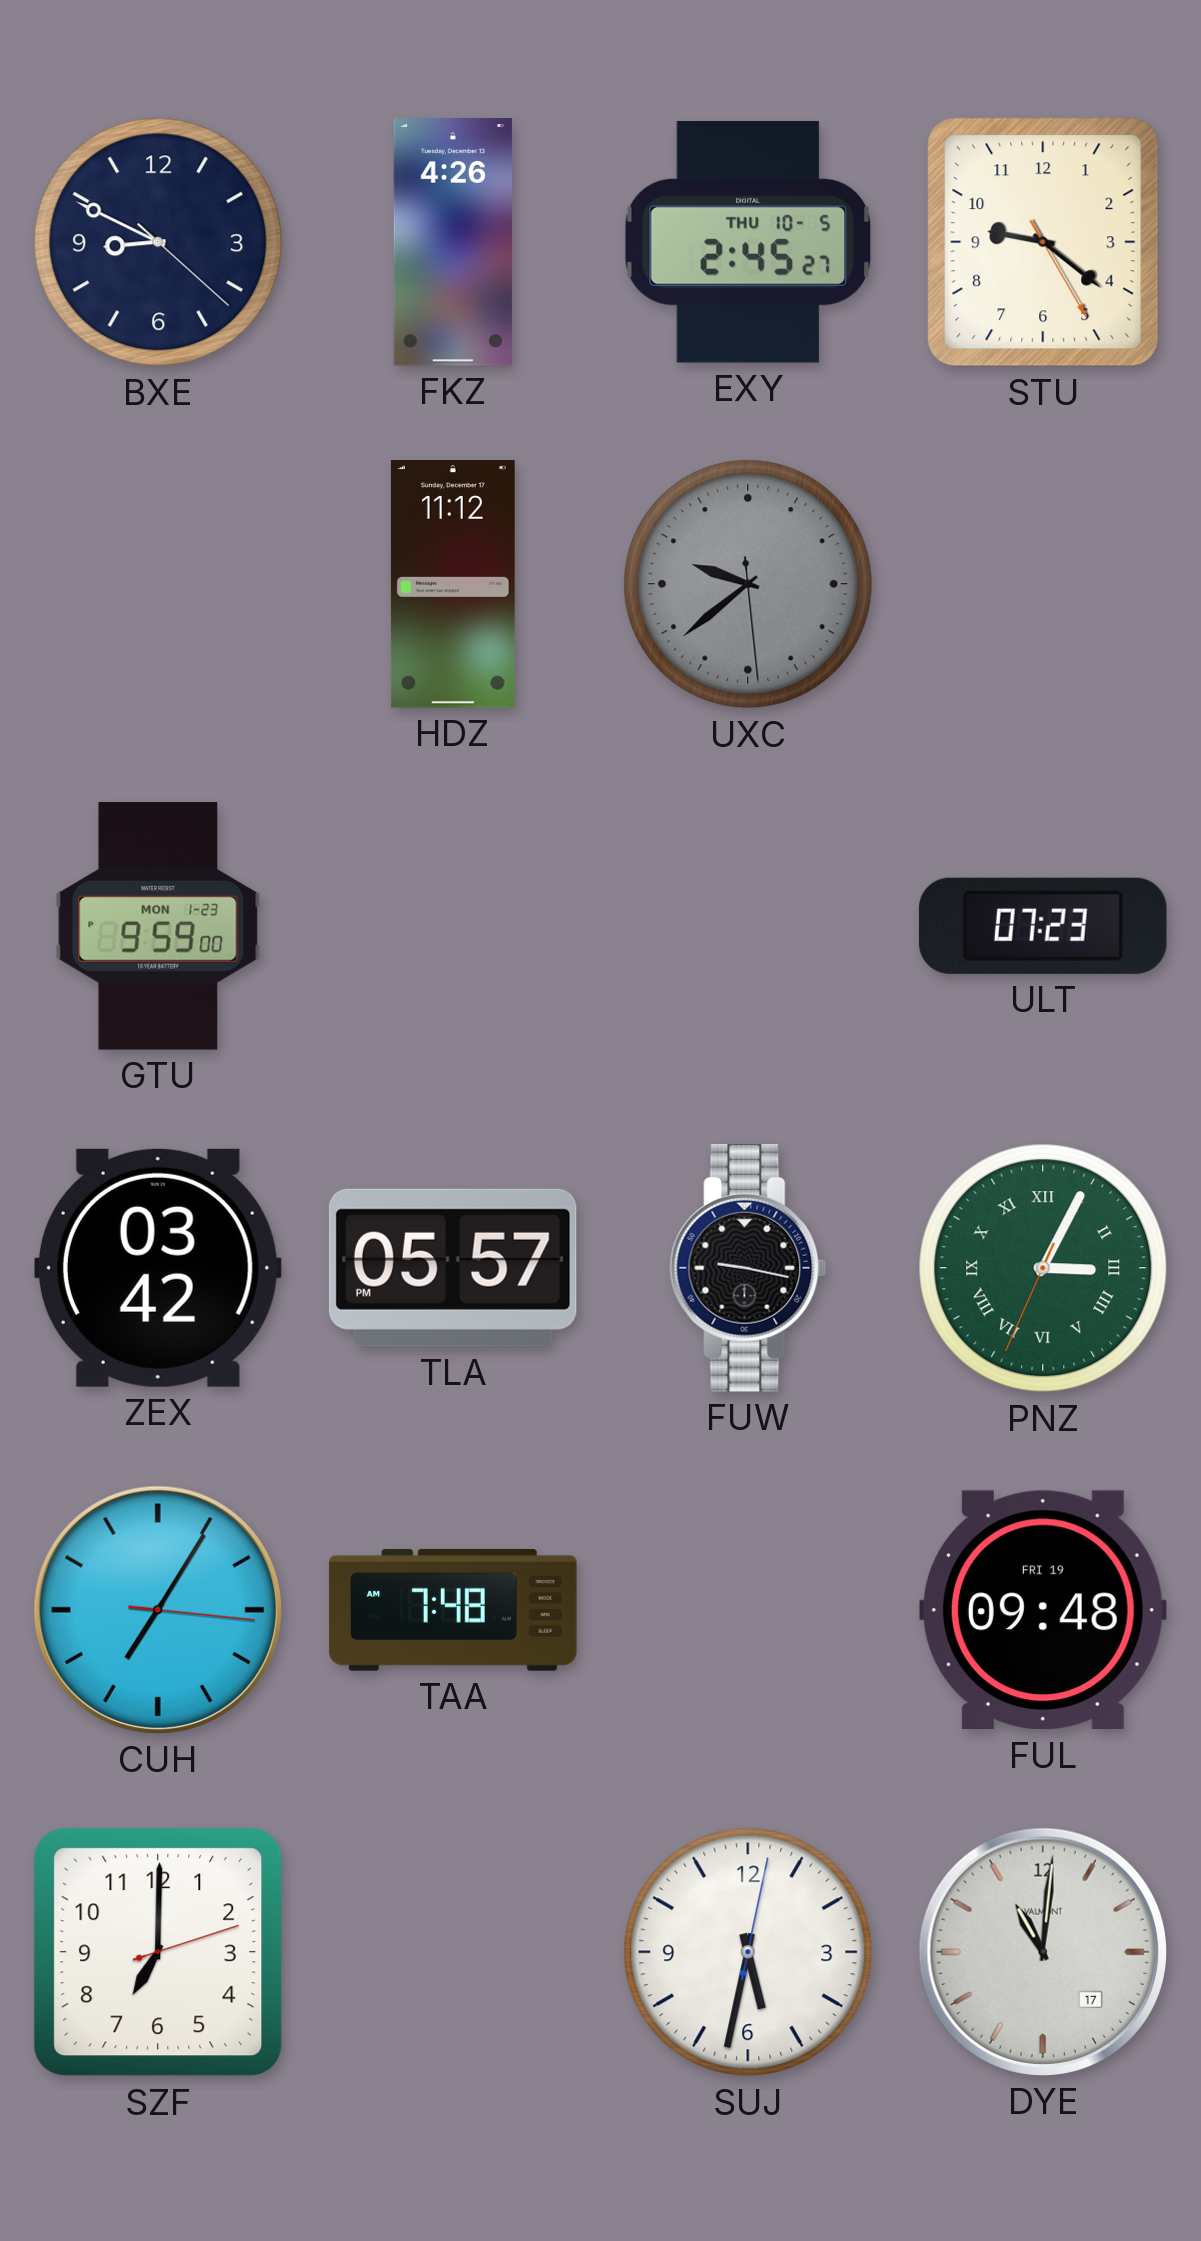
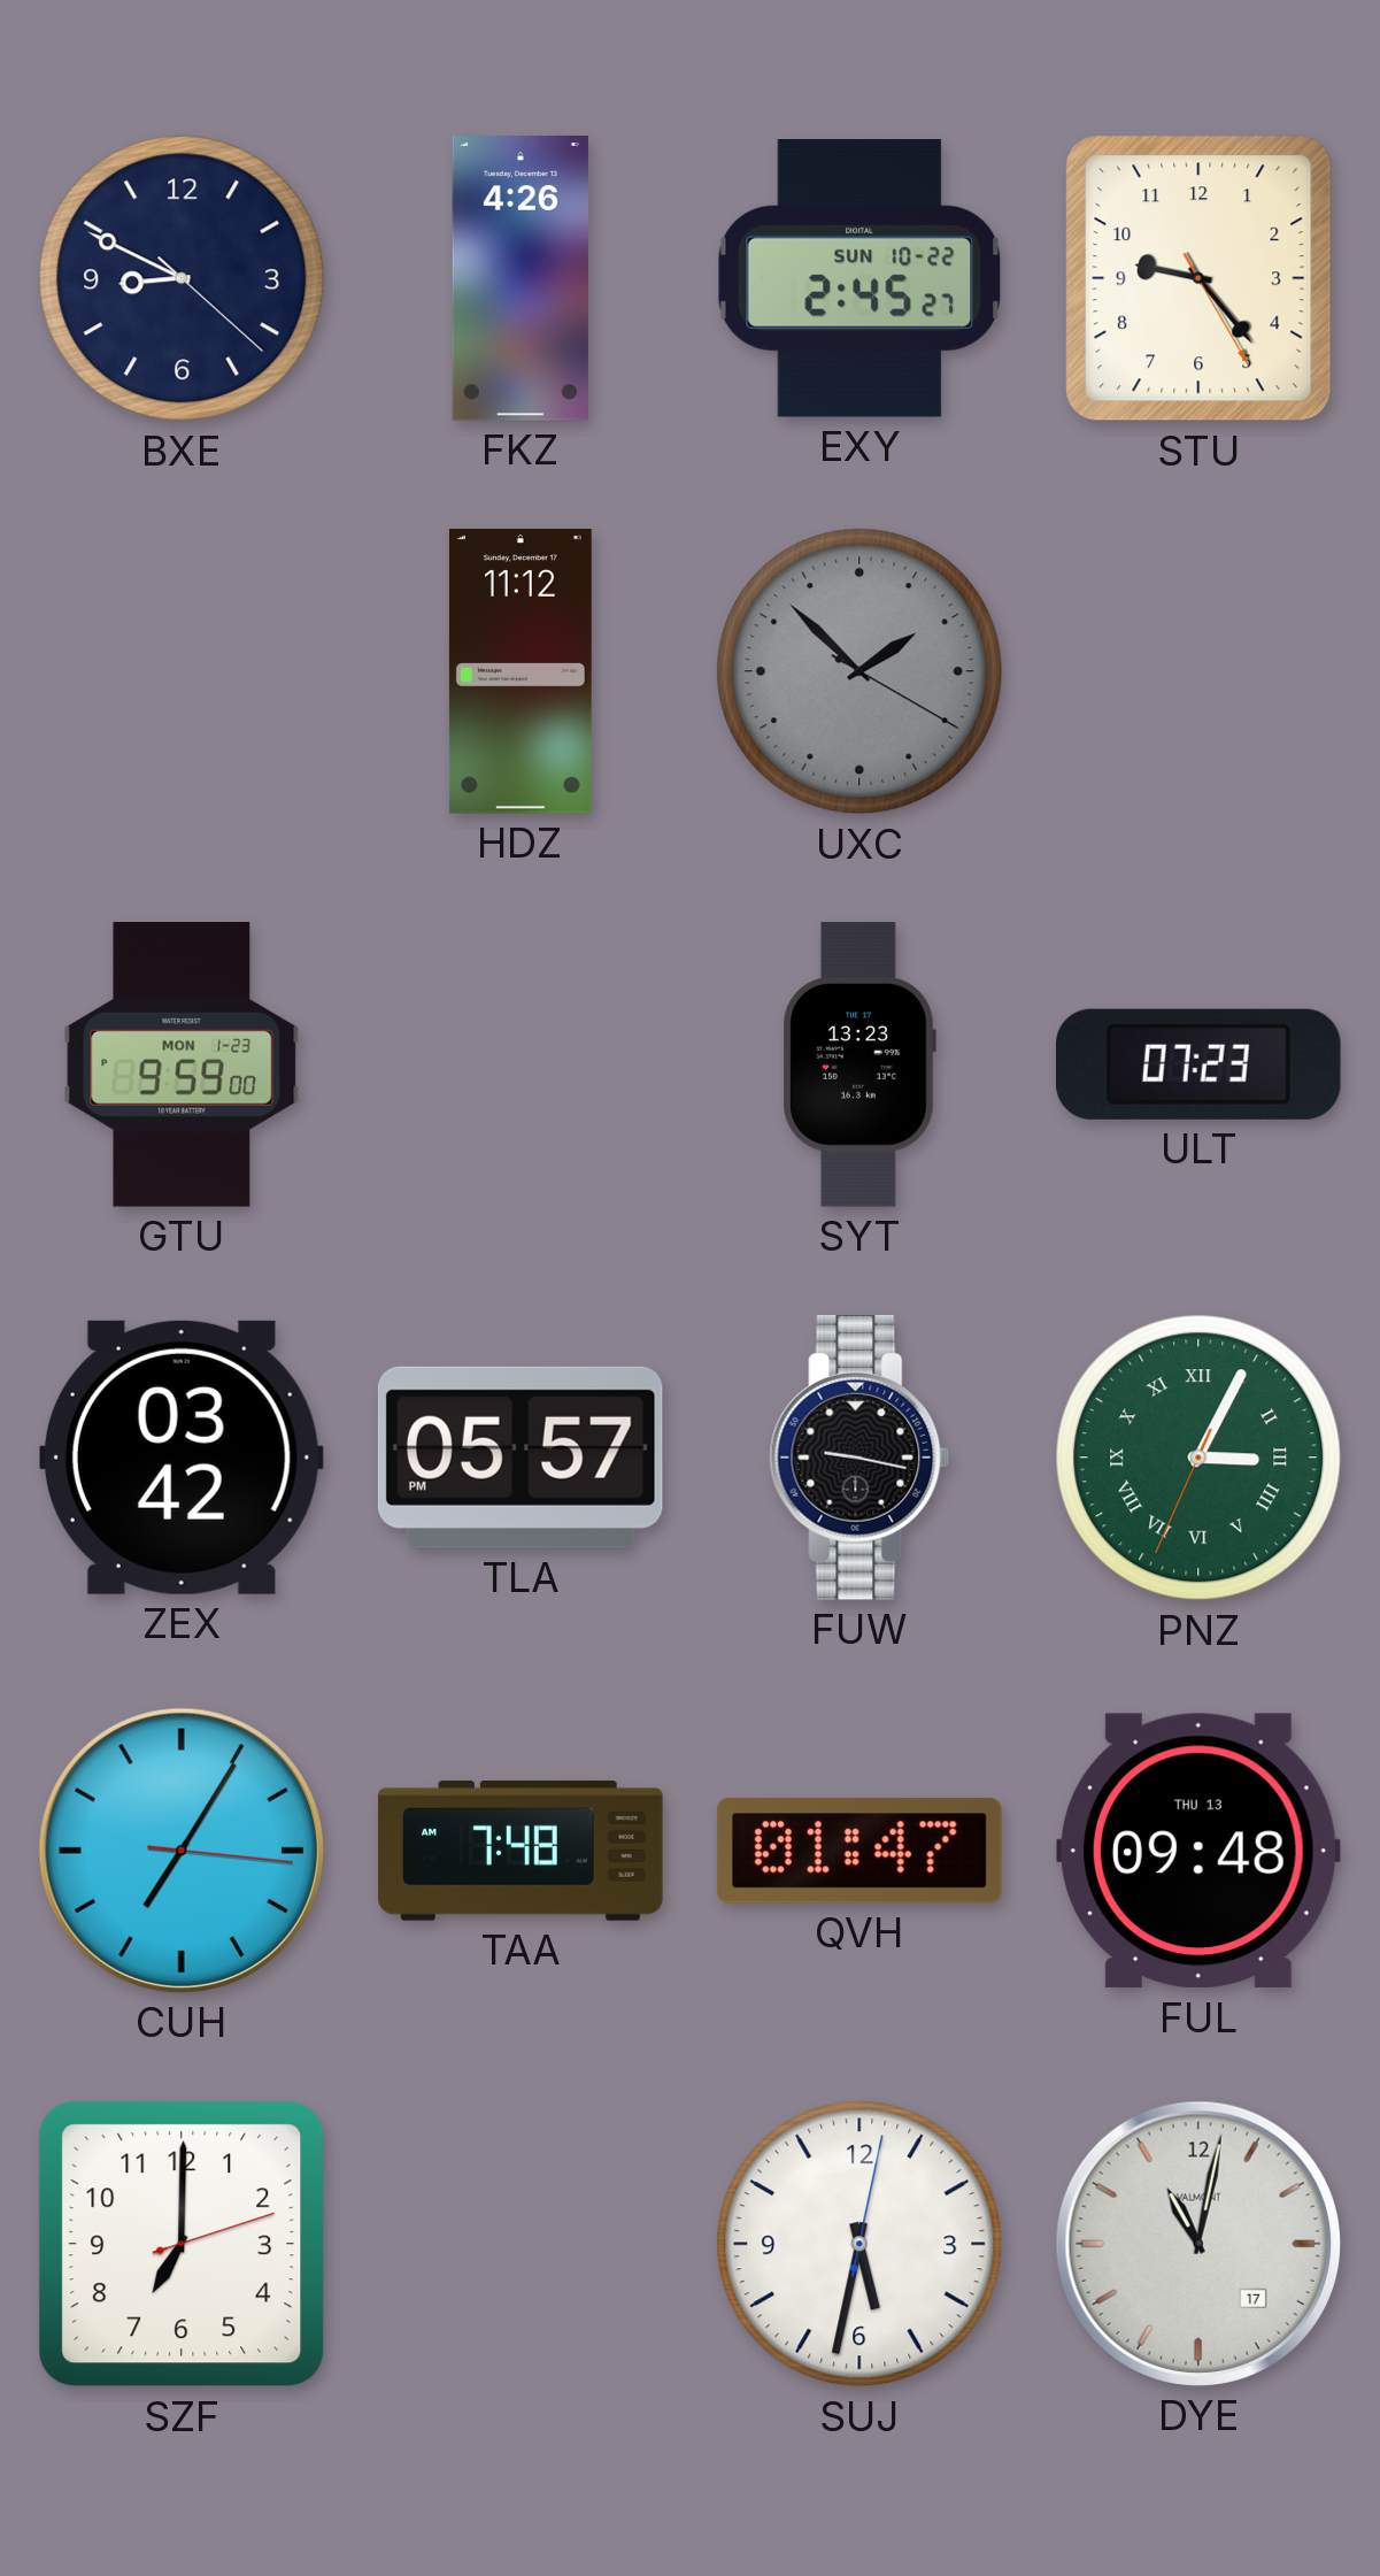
EXY date: THU 10-5 -> SUN 10-22
STU: 9:21 -> 9:23
UXC: 9:38 -> 1:52
SYT: none -> 13:23
QVH: none -> 01:47
FUL date: FRI 19 -> THU 13
DYE: 11:01 -> 11:02
